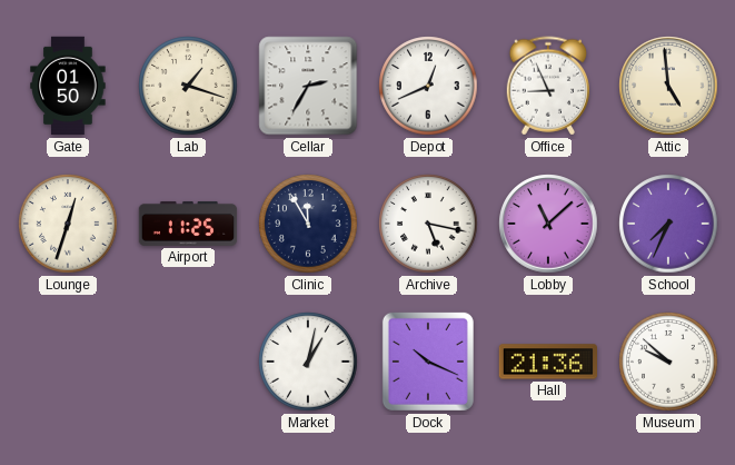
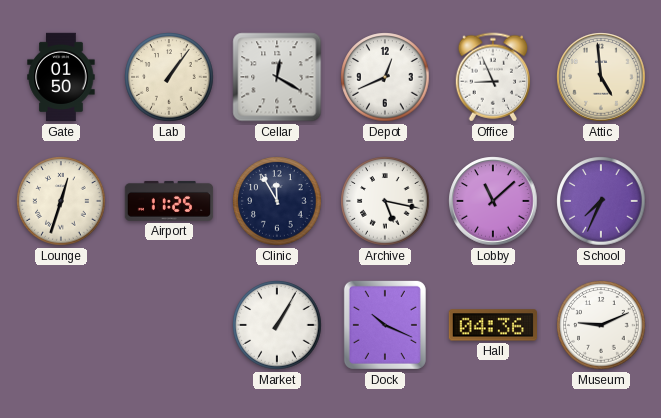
Lab: 1:18 -> 1:06
Cellar: 2:35 -> 12:20
Market: 1:02 -> 1:05
Hall: 21:36 -> 04:36
Museum: 9:52 -> 9:11
